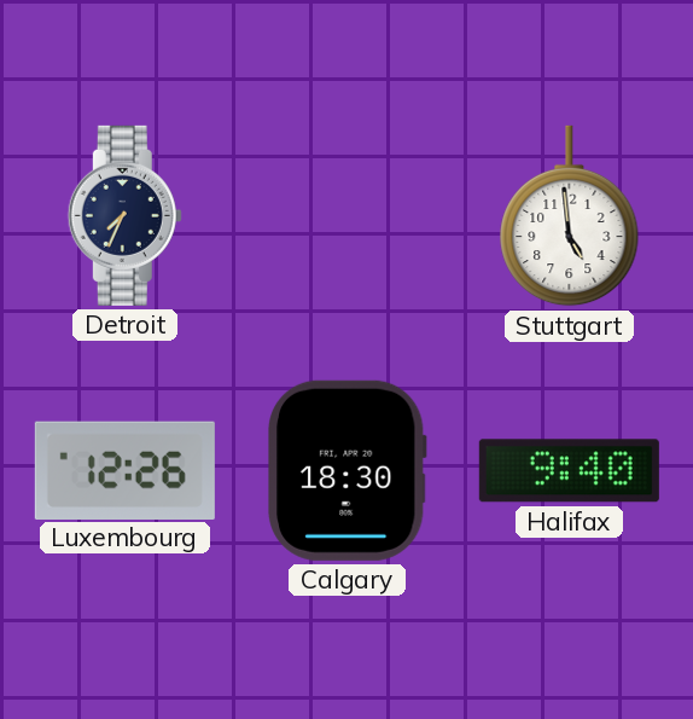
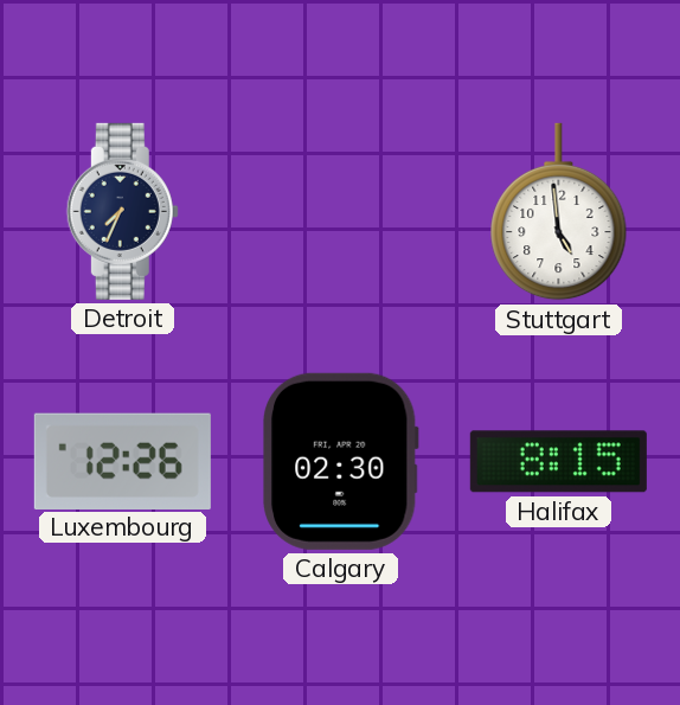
Calgary: 18:30 -> 02:30
Halifax: 9:40 -> 8:15
